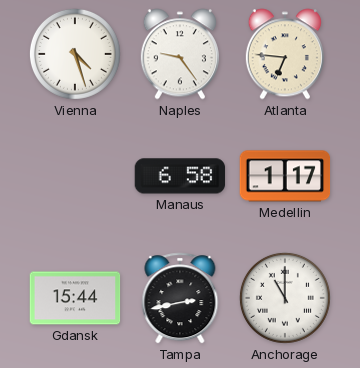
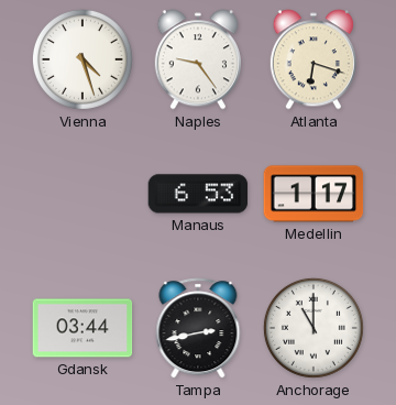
Atlanta: 6:46 -> 6:18
Manaus: 6:58 -> 6:53
Gdansk: 15:44 -> 03:44
